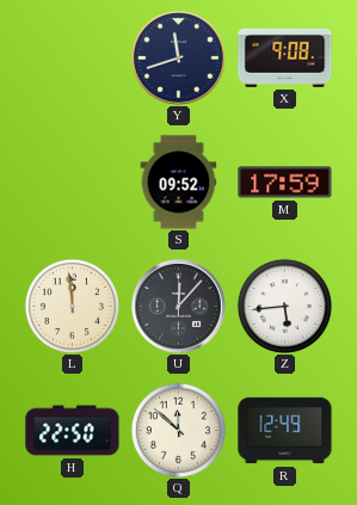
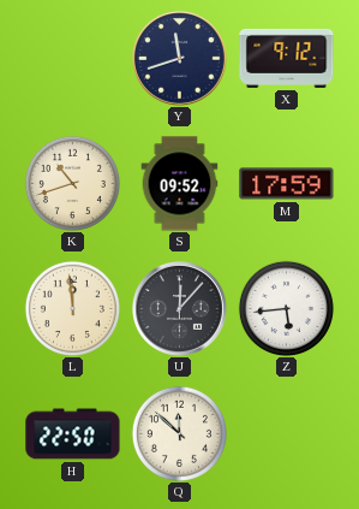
X: 9:08 -> 9:12
K: none -> 10:42
R: 12:49 -> none
